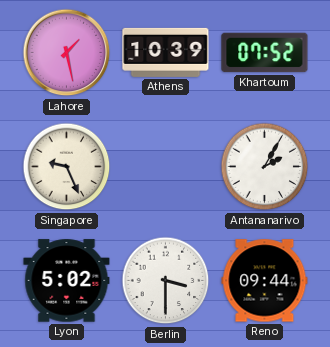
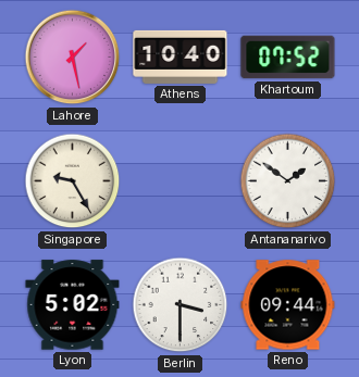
Athens: 10:39 -> 10:40
Singapore: 9:26 -> 9:25
Antananarivo: 2:05 -> 1:51
